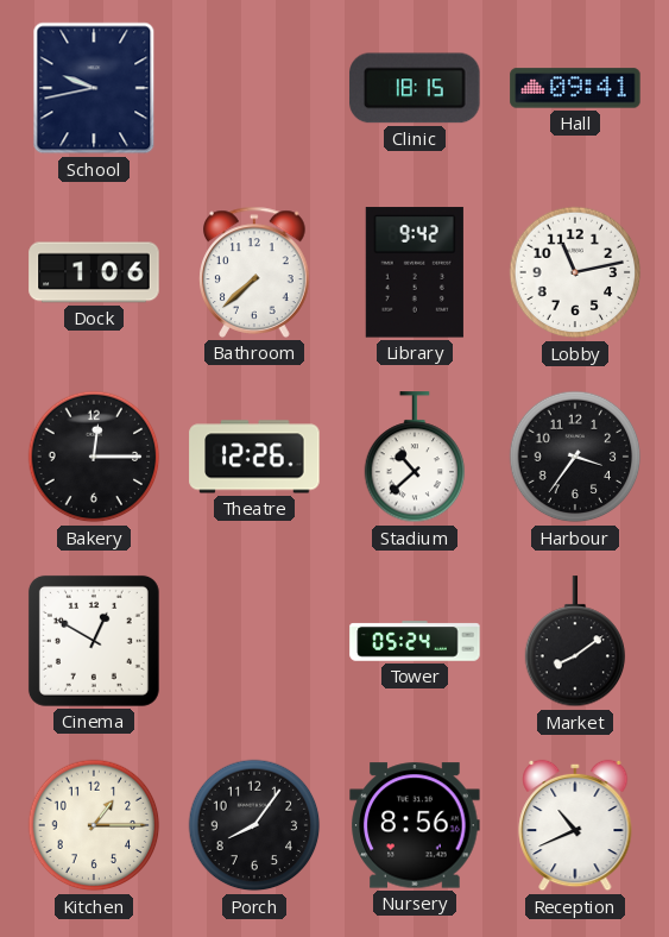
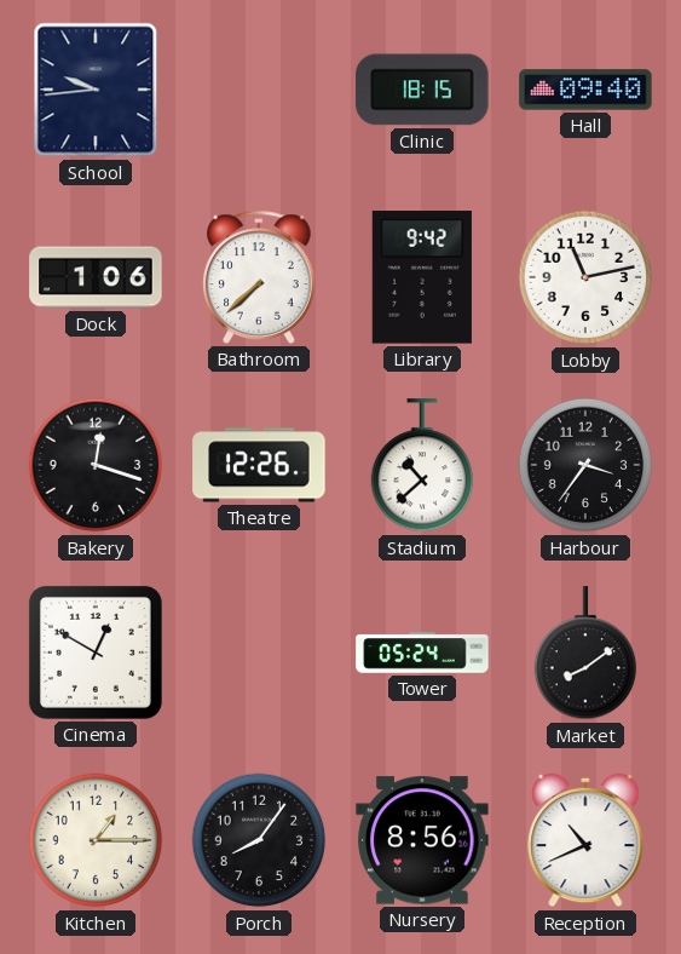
School: 9:43 -> 9:44
Hall: 09:41 -> 09:40
Bakery: 12:15 -> 12:18
